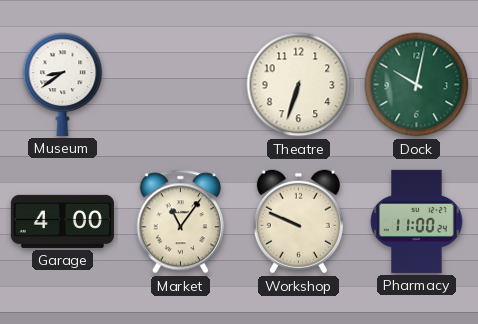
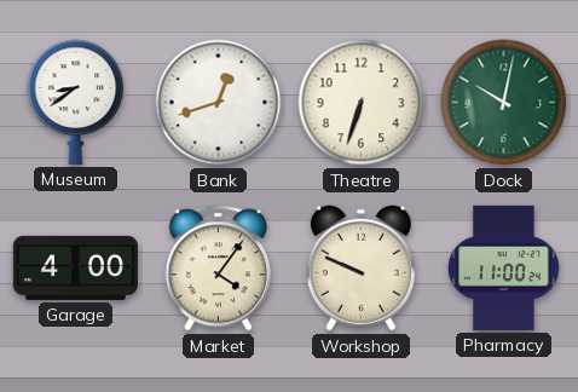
Bank: none -> 12:42
Market: 11:06 -> 4:06
